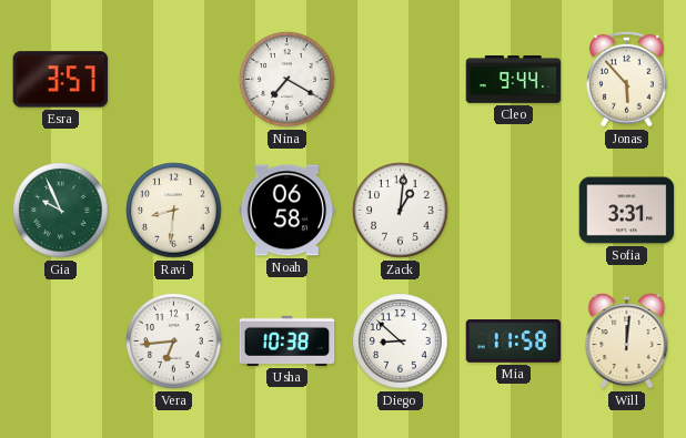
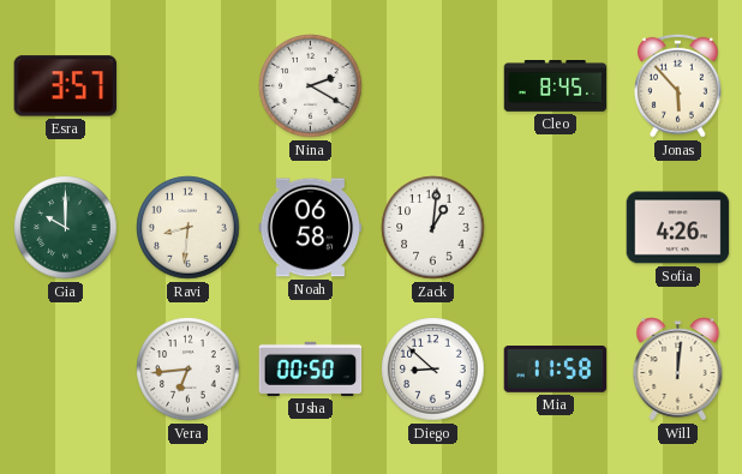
Nina: 7:20 -> 2:20
Cleo: 9:44 -> 8:45
Gia: 9:56 -> 10:00
Sofia: 3:31 -> 4:26
Usha: 10:38 -> 00:50
